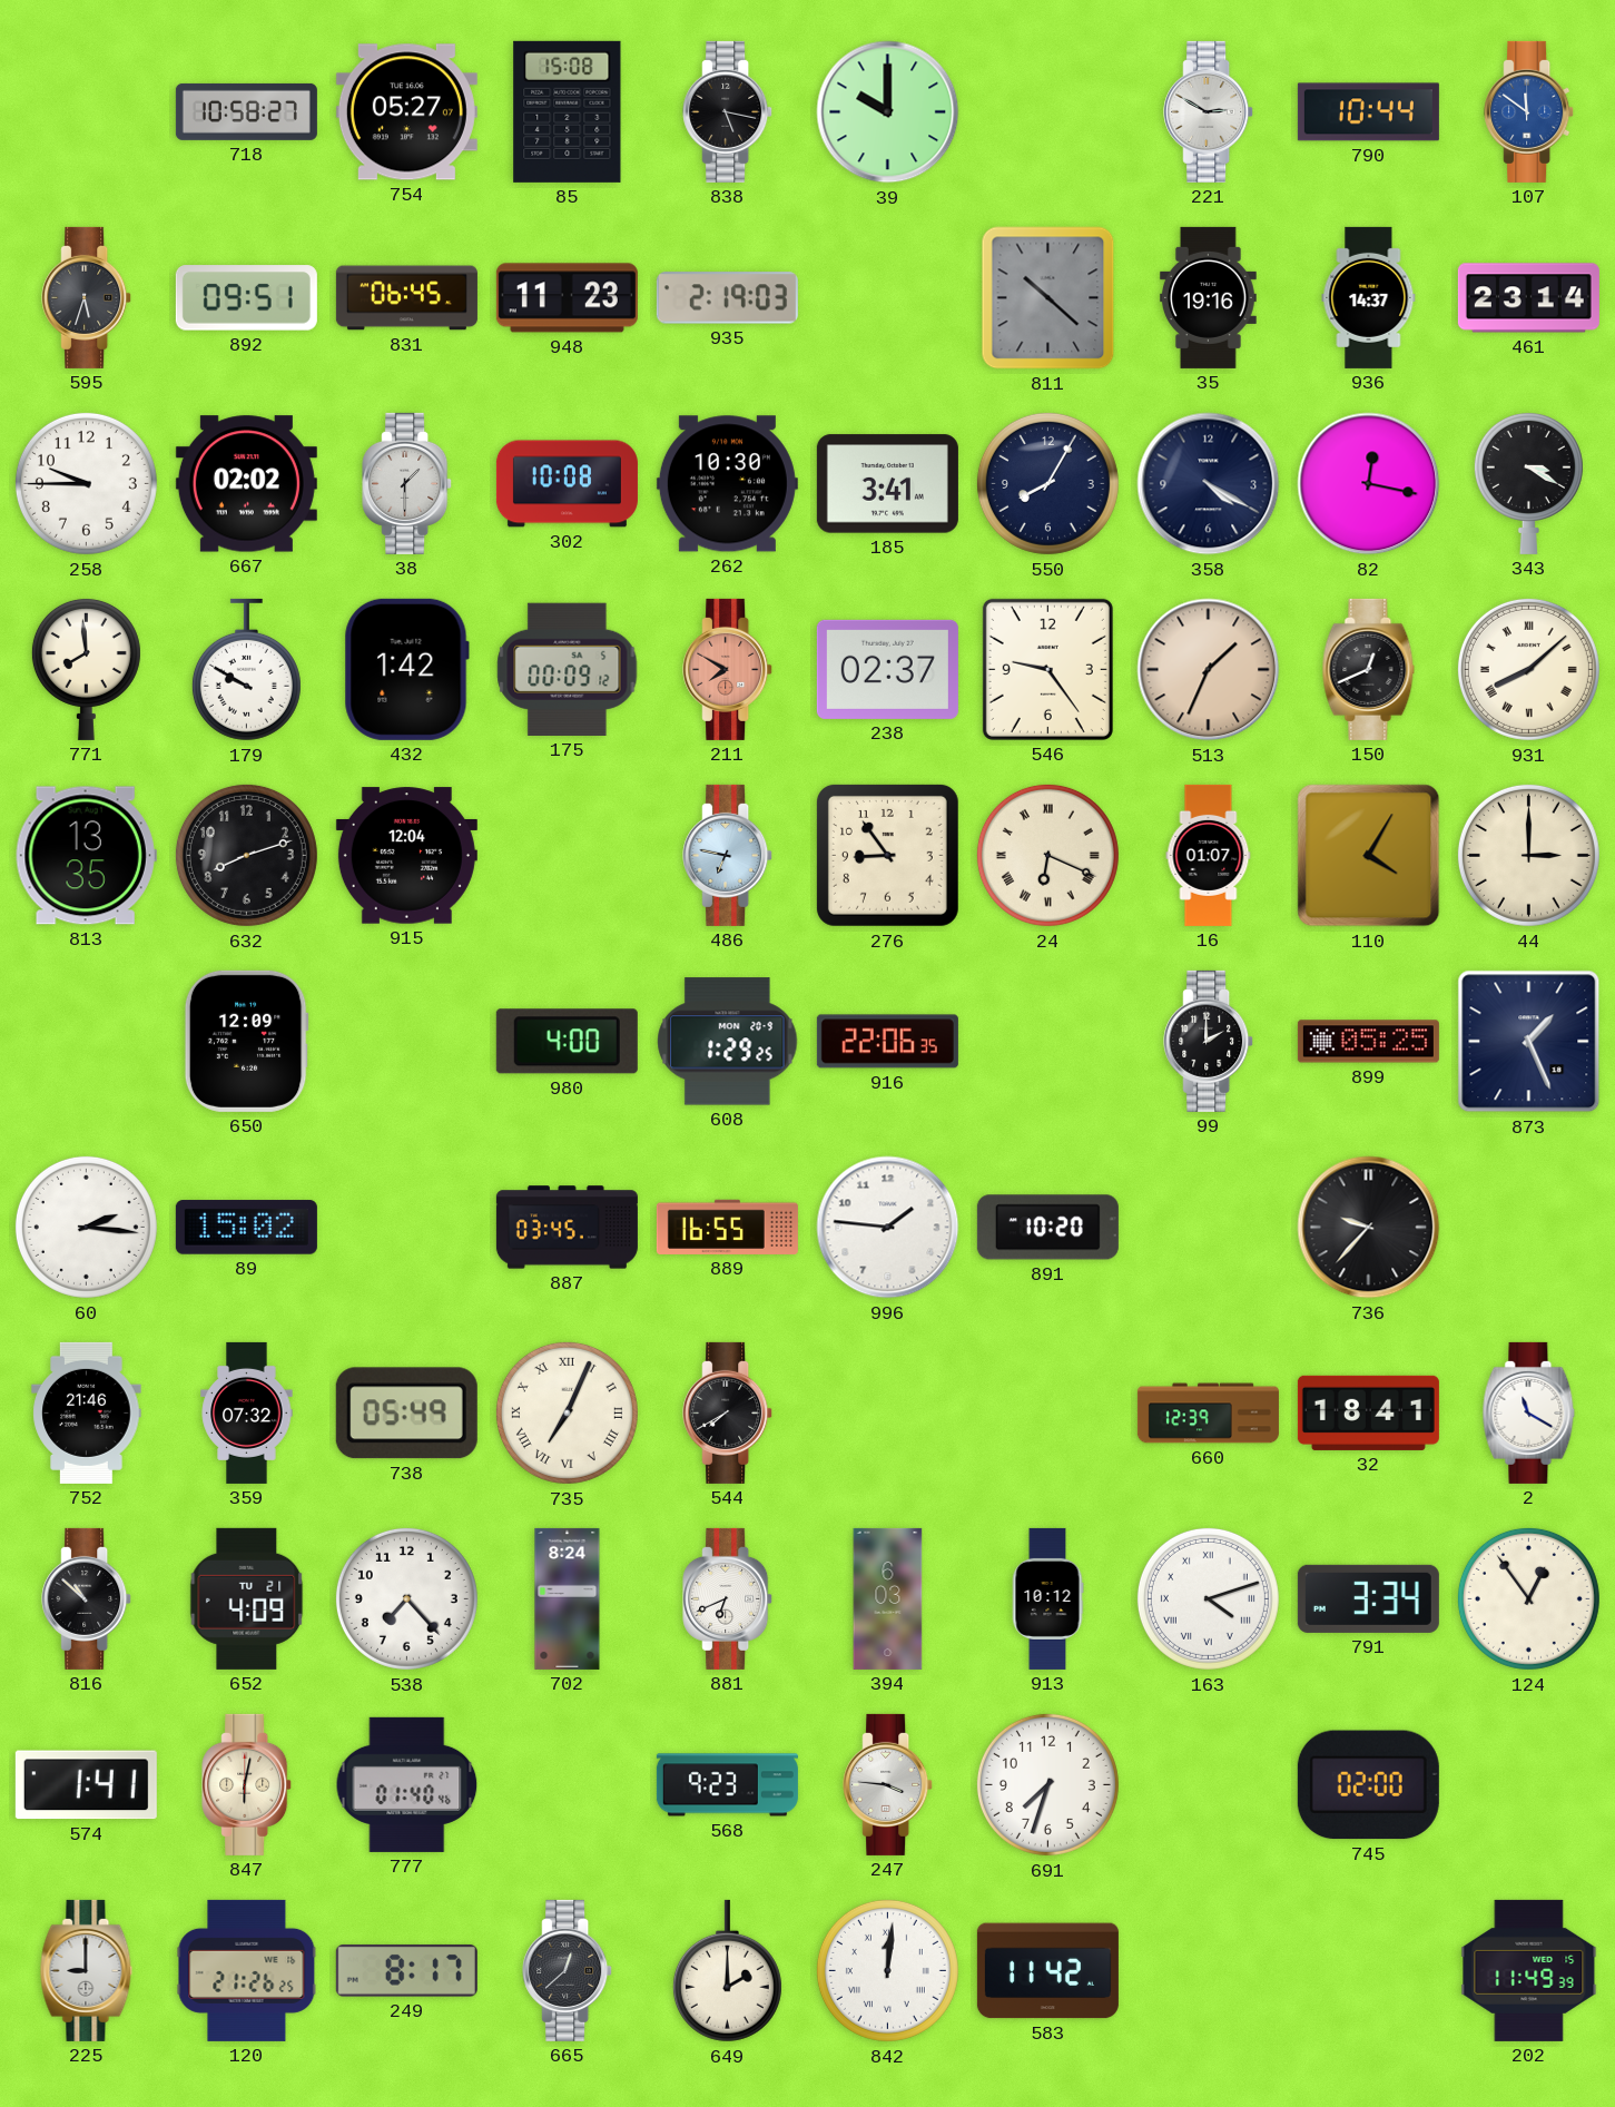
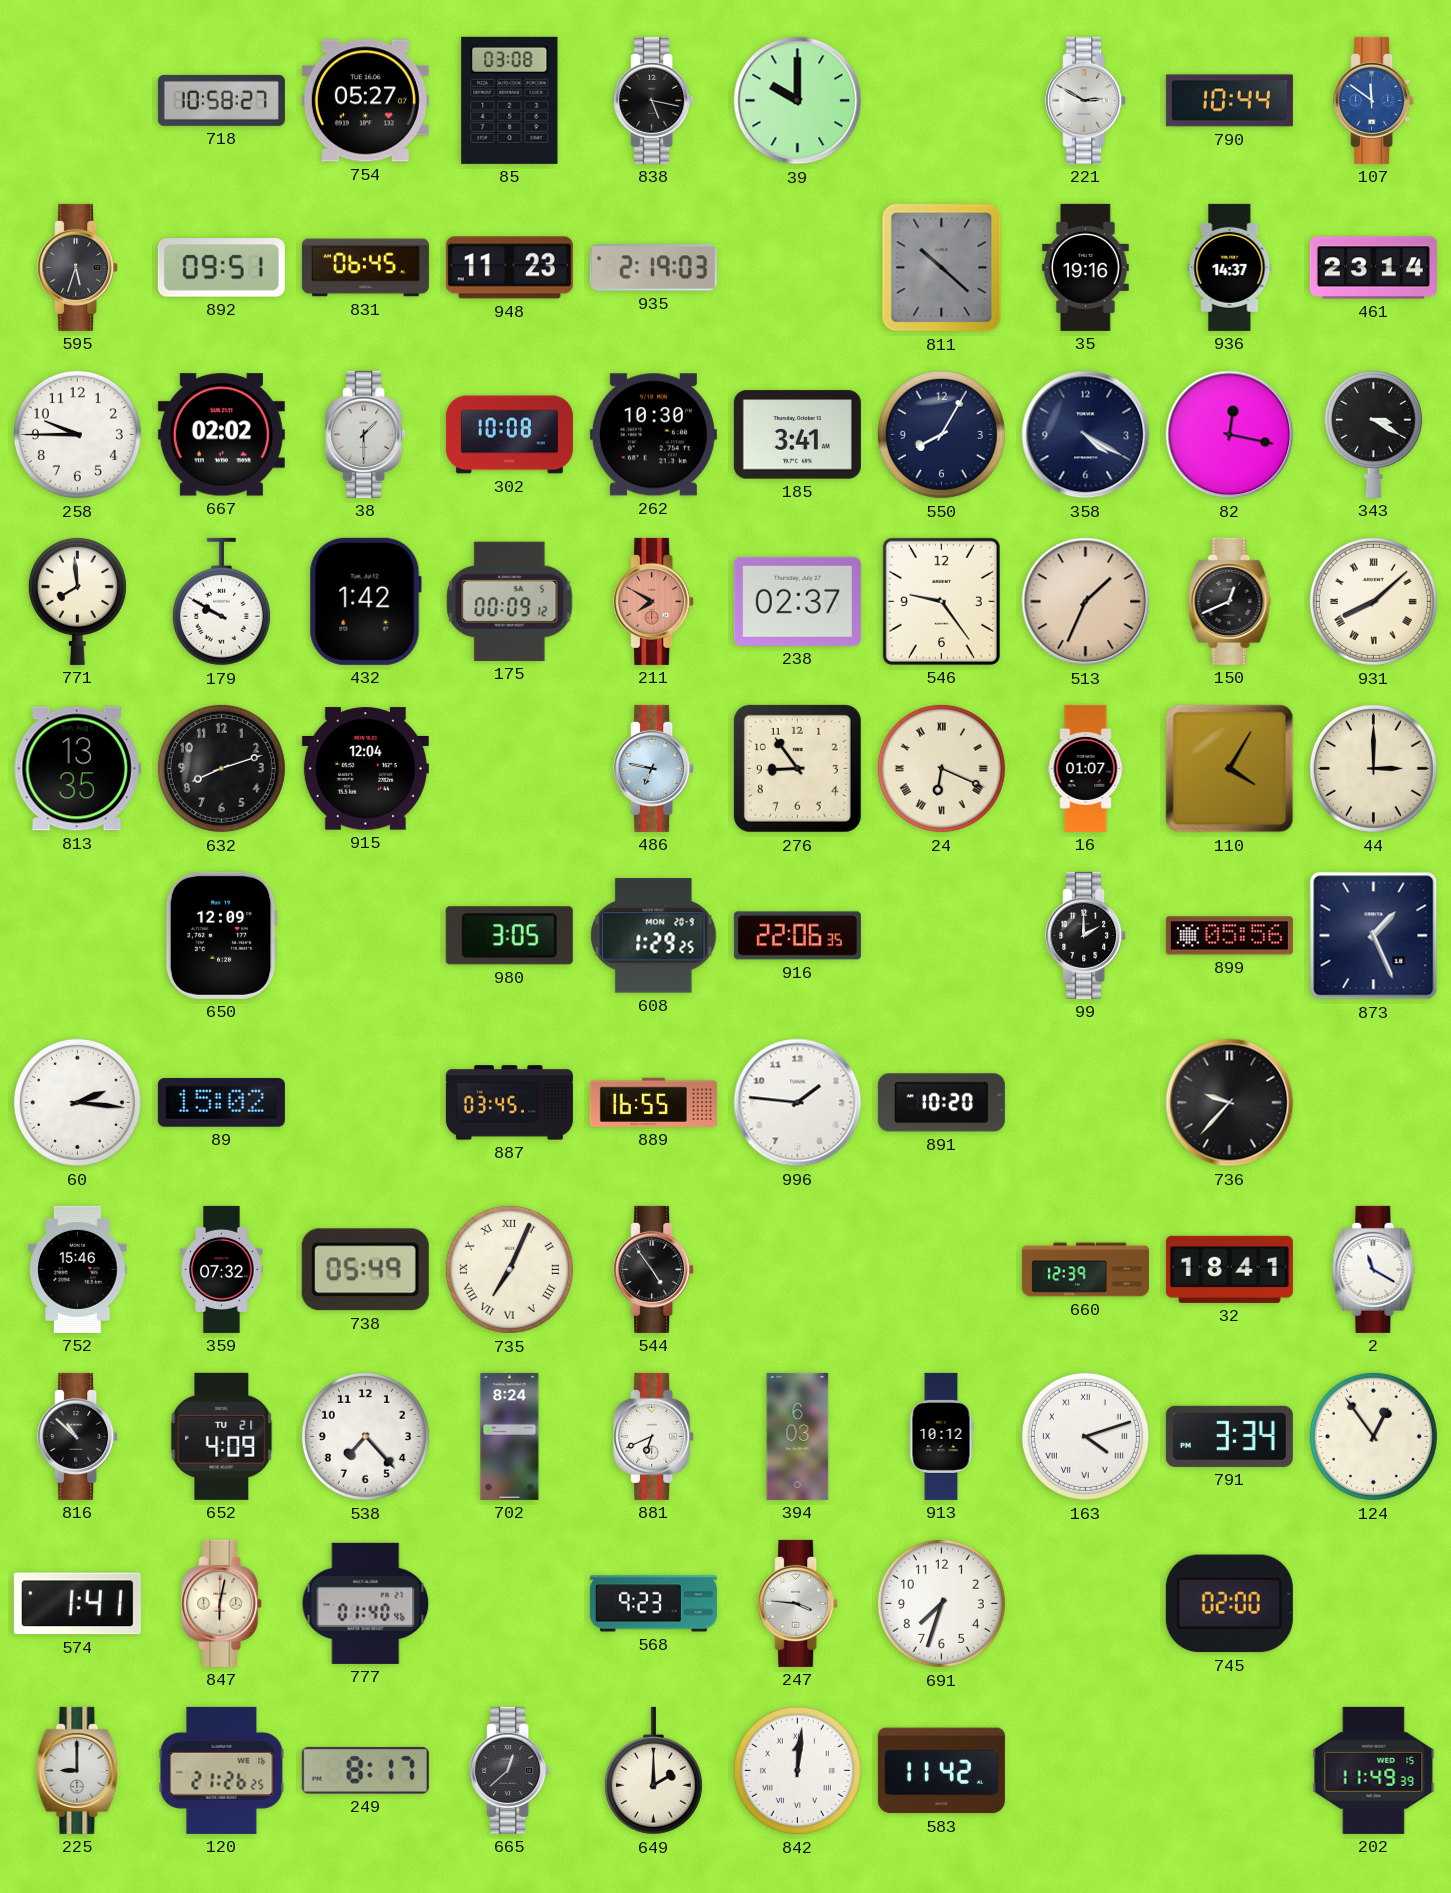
85: 15:08 -> 03:08
980: 4:00 -> 3:05
899: 05:25 -> 05:56
752: 21:46 -> 15:46
544: 7:40 -> 4:54
